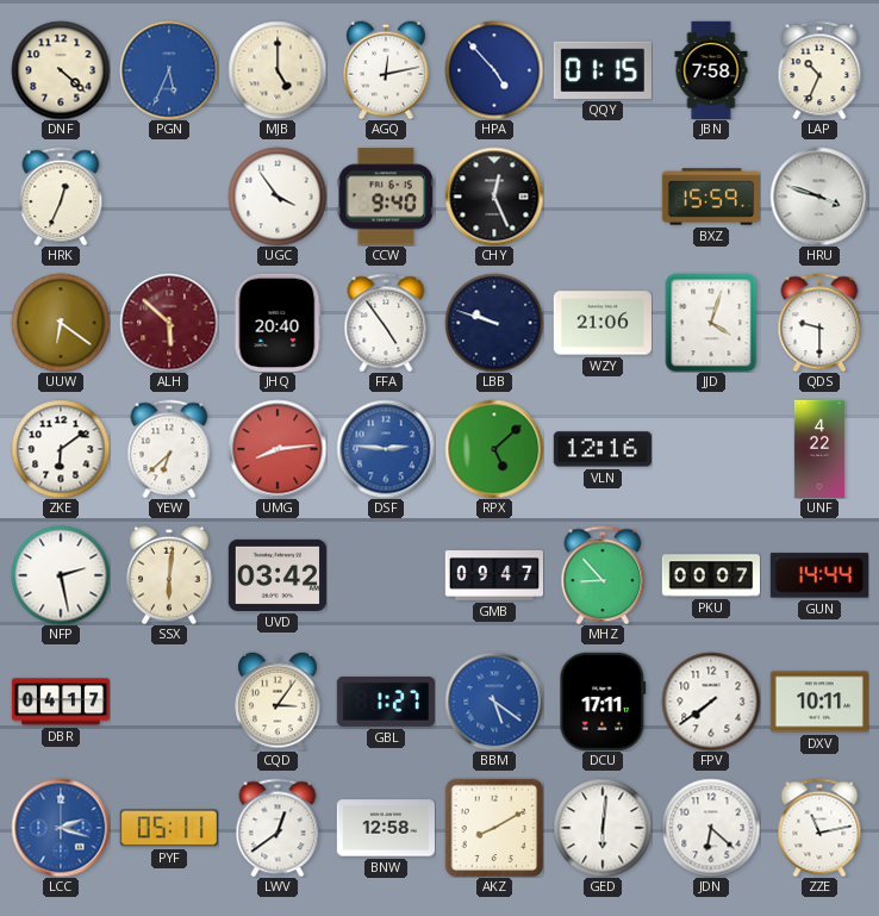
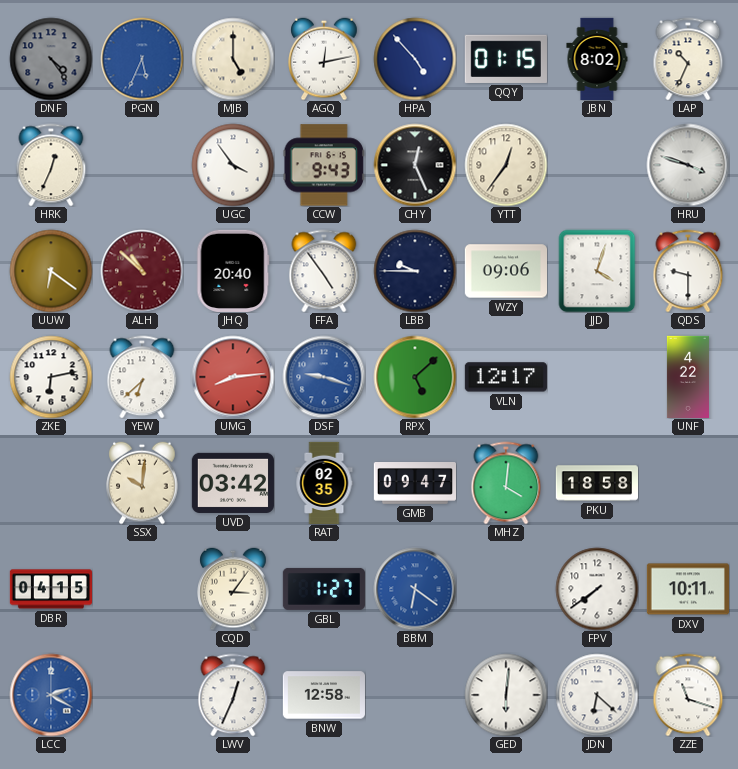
DNF: 4:22 -> 4:24
DNF dial: cream -> grey
JBN: 7:58 -> 8:02
CCW: 9:40 -> 9:43
YTT: none -> 12:36
BXZ: 15:59 -> none
ALH: 5:52 -> 10:52
LBB: 9:48 -> 9:45
WZY: 21:06 -> 09:06
ZKE: 6:09 -> 6:13
DSF: 2:46 -> 9:18
VLN: 12:16 -> 12:17
NFP: 2:28 -> none
SSX: 6:01 -> 10:01
RAT: none -> 02:35
MHZ: 8:53 -> 4:01
PKU: 00:07 -> 18:58
GUN: 14:44 -> none
DBR: 04:17 -> 04:15
BBM: 5:21 -> 6:21
DCU: 17:11 -> none
LCC: 2:18 -> 2:20
PYF: 05:11 -> none
LWV: 12:39 -> 12:34
AKZ: 8:10 -> none
ZZE: 11:13 -> 11:18
